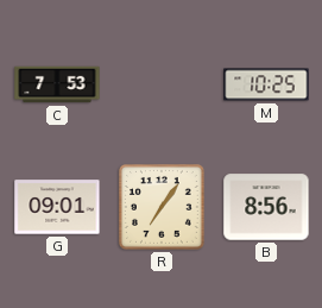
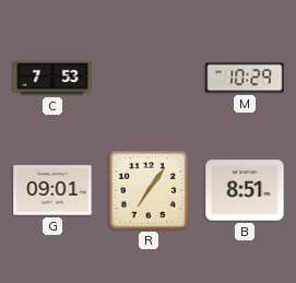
M: 10:25 -> 10:29
B: 8:56 -> 8:51
